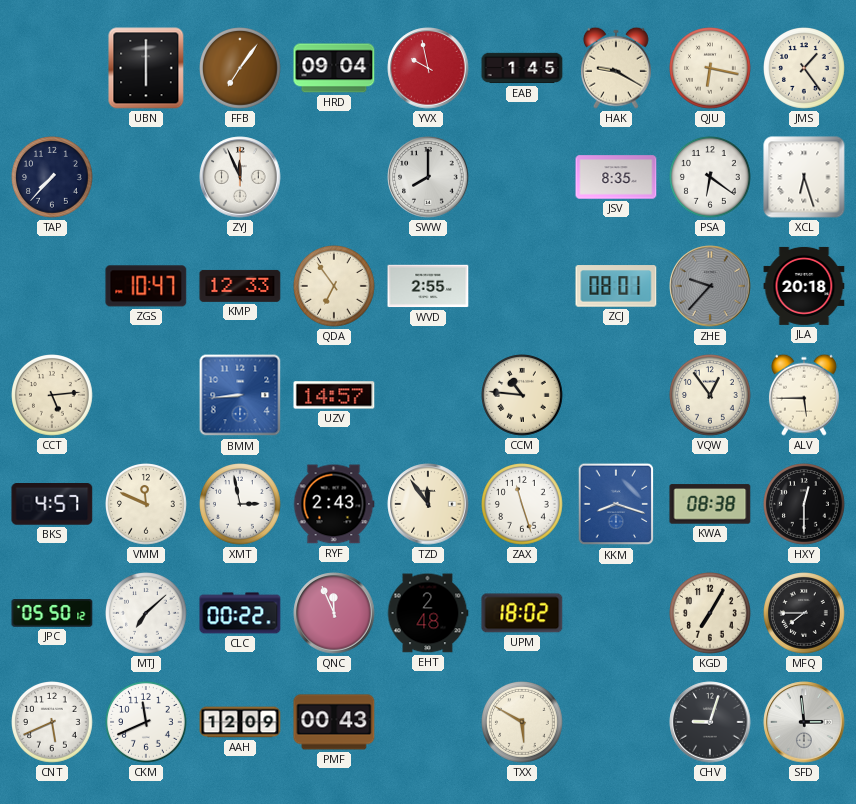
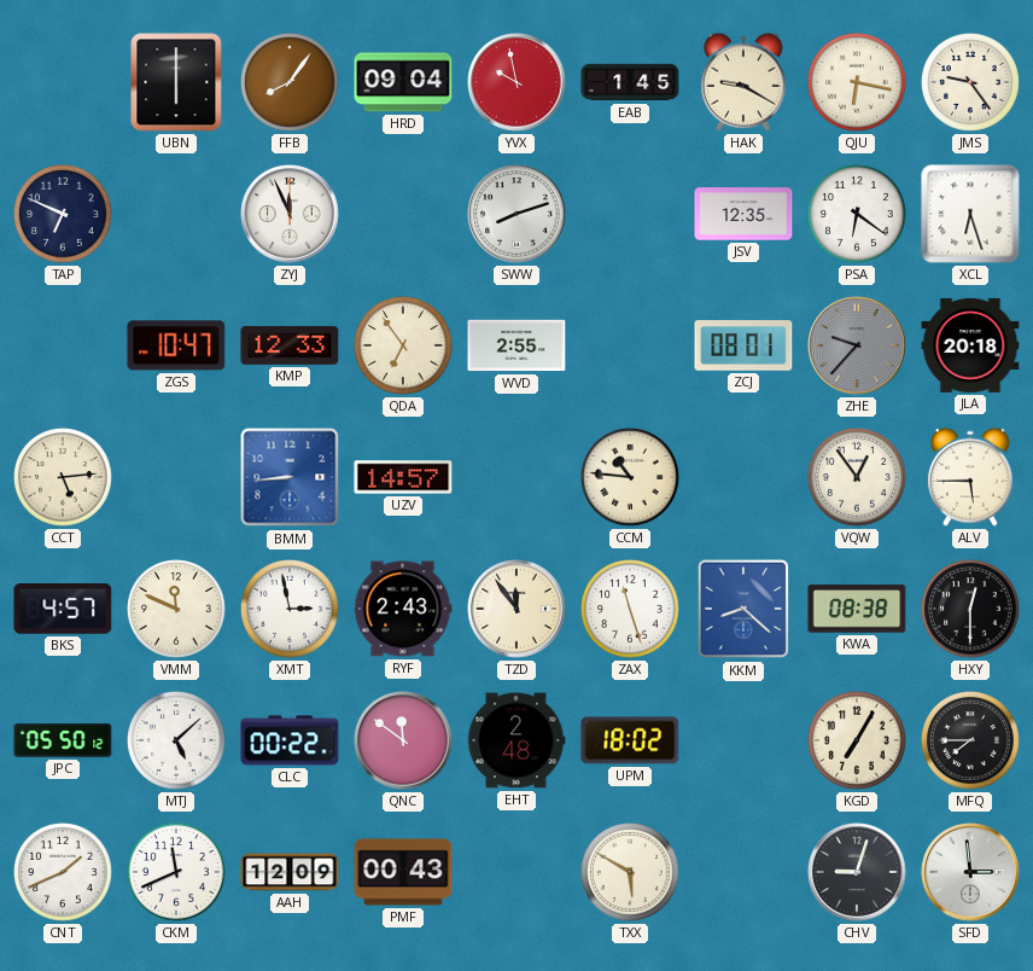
FFB: 7:06 -> 8:06
JMS: 1:24 -> 9:24
TAP: 7:37 -> 6:49
SWW: 8:00 -> 8:12
JSV: 8:35 -> 12:35
KKM: 8:18 -> 8:22
MTJ: 7:08 -> 5:08
QNC: 11:56 -> 11:51
CNT: 5:41 -> 1:41
